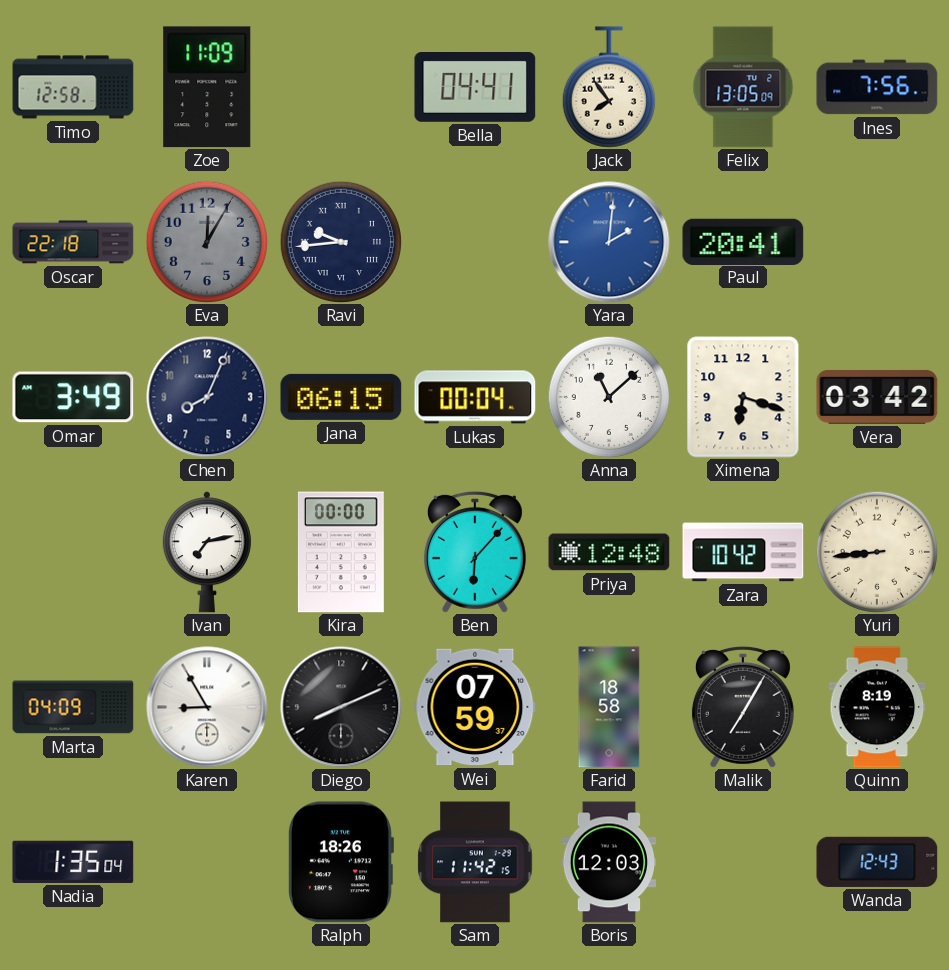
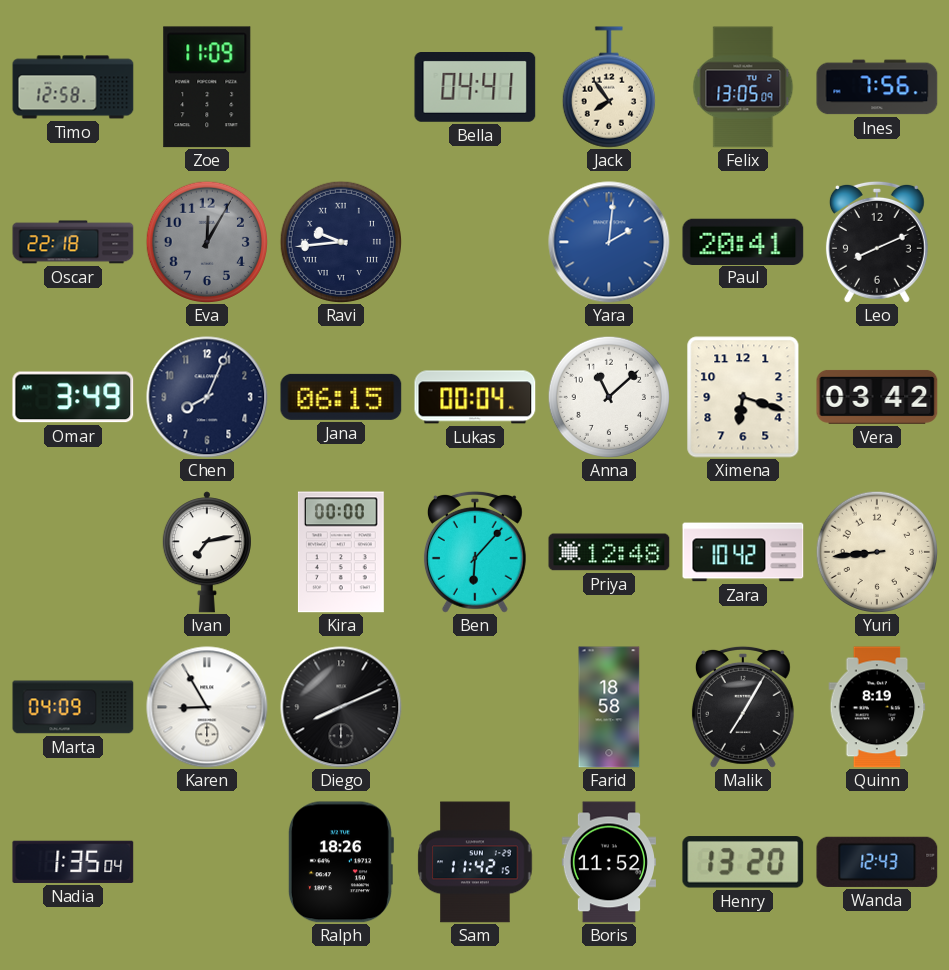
Leo: none -> 8:11
Wei: 07:59 -> none
Boris: 12:03 -> 11:52
Henry: none -> 13:20
